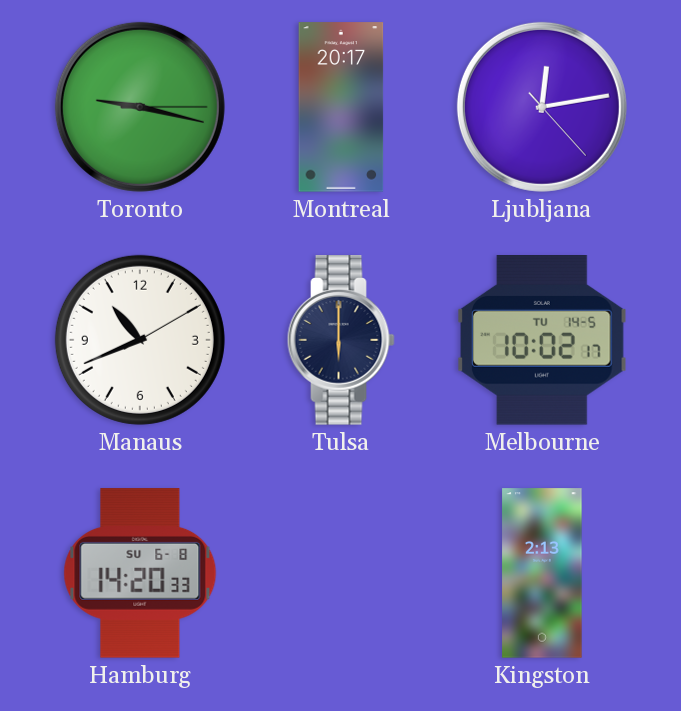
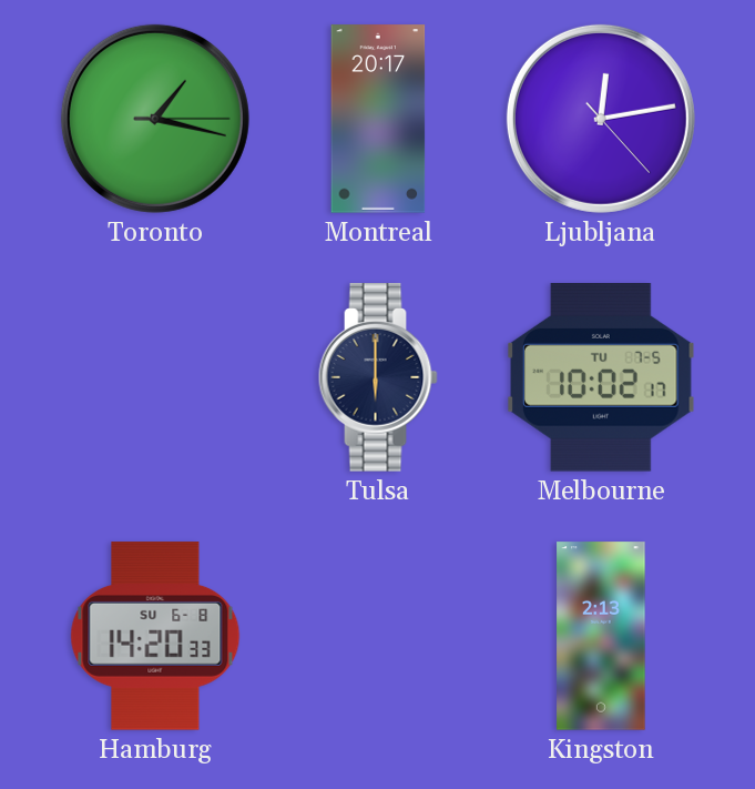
Toronto: 9:17 -> 1:17
Manaus: 10:41 -> none
Melbourne date: TU 14-5 -> TU 7-5
